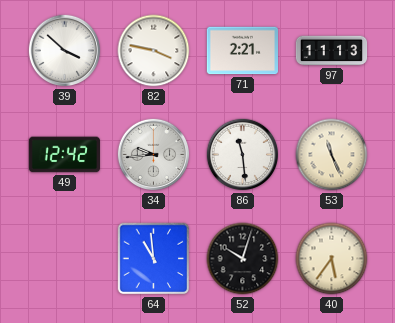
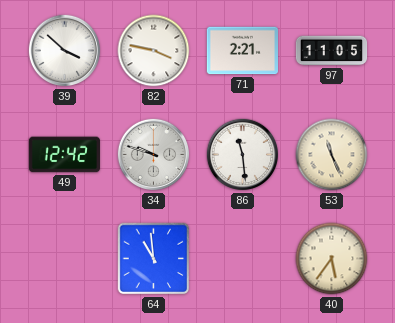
97: 11:13 -> 11:05
34: 9:44 -> 9:48
52: 10:03 -> none
